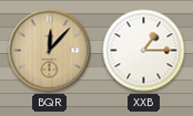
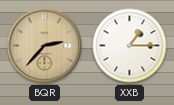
BQR: 12:07 -> 2:37
